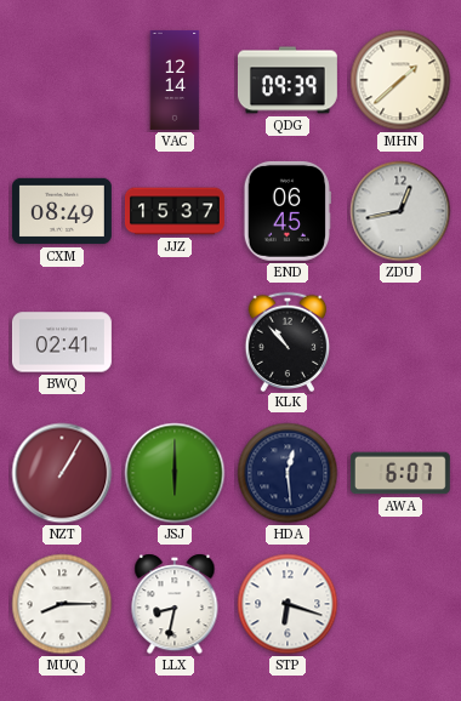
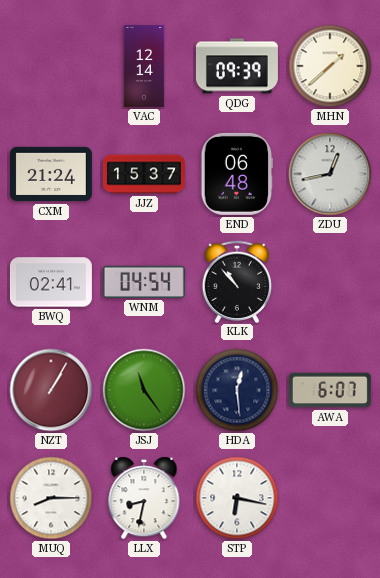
CXM: 08:49 -> 21:24
END: 06:45 -> 06:48
WNM: none -> 04:54
JSJ: 6:00 -> 11:24
STP: 6:18 -> 6:17
